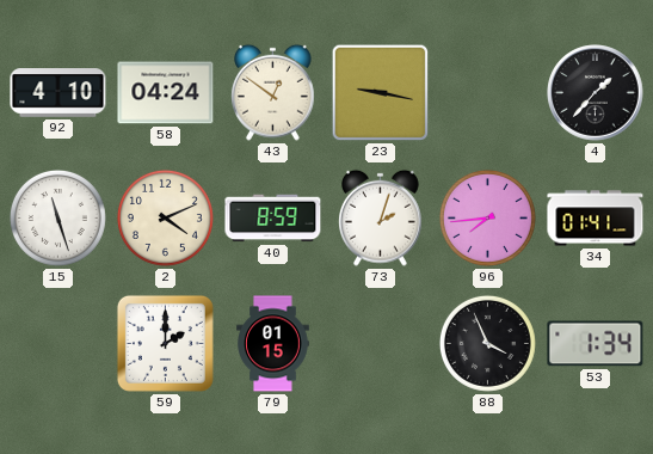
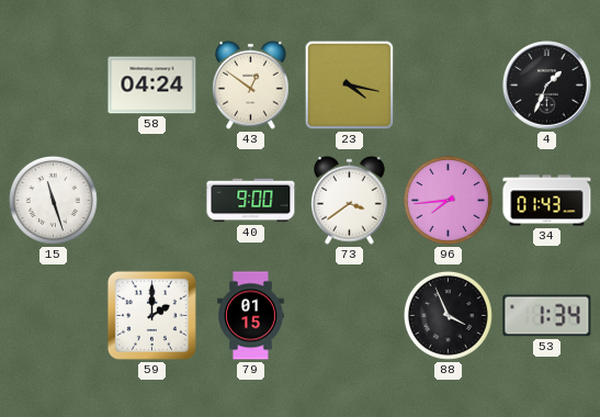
92: 4:10 -> none
23: 9:17 -> 4:17
4: 1:37 -> 1:34
2: 4:11 -> none
40: 8:59 -> 9:00
73: 2:03 -> 3:39
34: 01:41 -> 01:43
